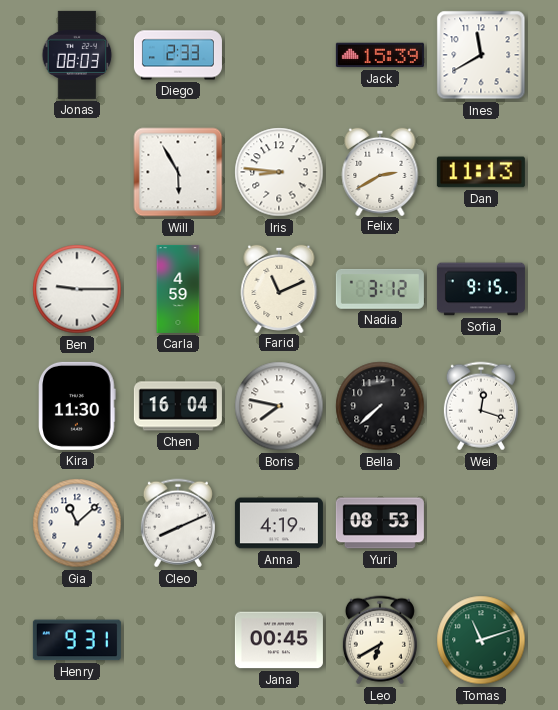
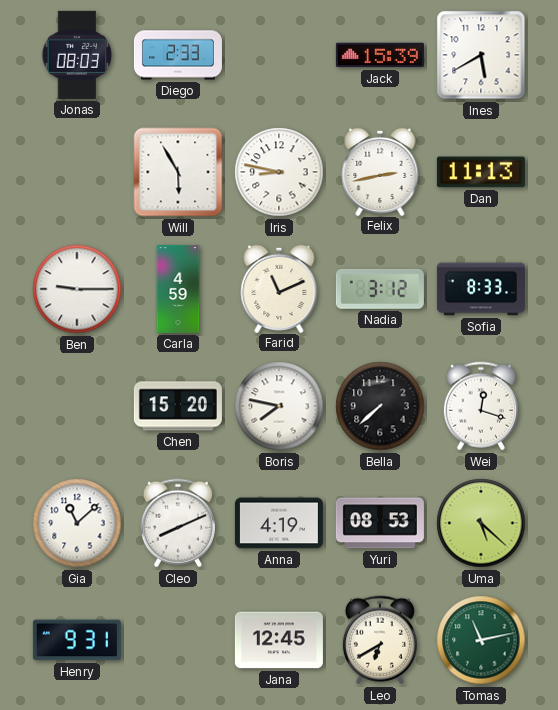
Ines: 11:40 -> 5:40
Iris: 8:46 -> 8:47
Felix: 2:40 -> 2:43
Sofia: 9:15 -> 8:33
Kira: 11:30 -> none
Chen: 16:04 -> 15:20
Uma: none -> 5:22
Jana: 00:45 -> 12:45
Tomas: 11:12 -> 11:13
